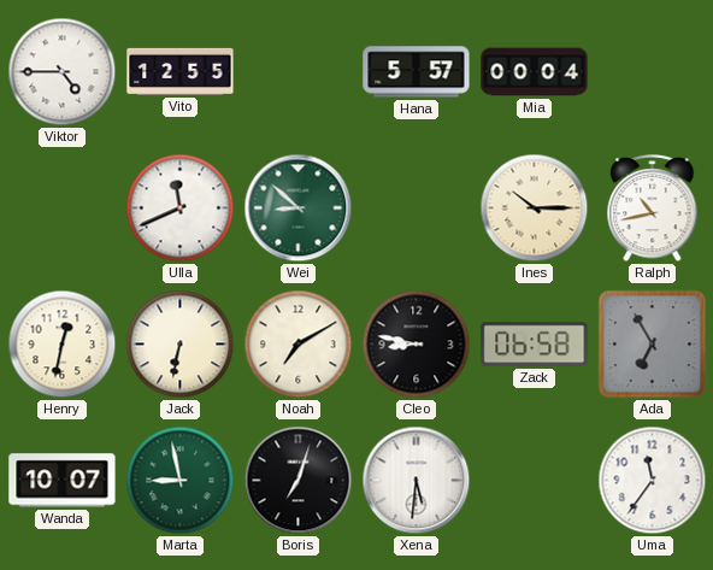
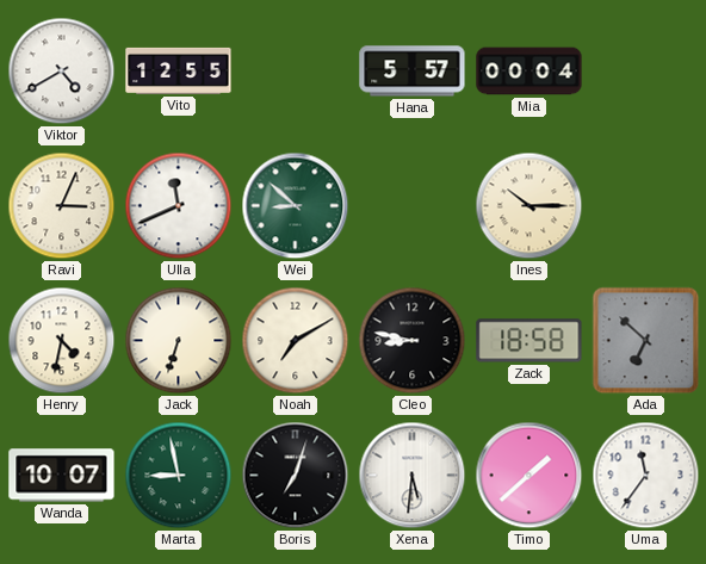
Viktor: 4:45 -> 4:40
Ravi: none -> 3:04
Ralph: 10:43 -> none
Henry: 12:32 -> 4:32
Jack: 6:32 -> 6:33
Zack: 06:58 -> 18:58
Ada: 6:55 -> 6:52
Timo: none -> 1:38
